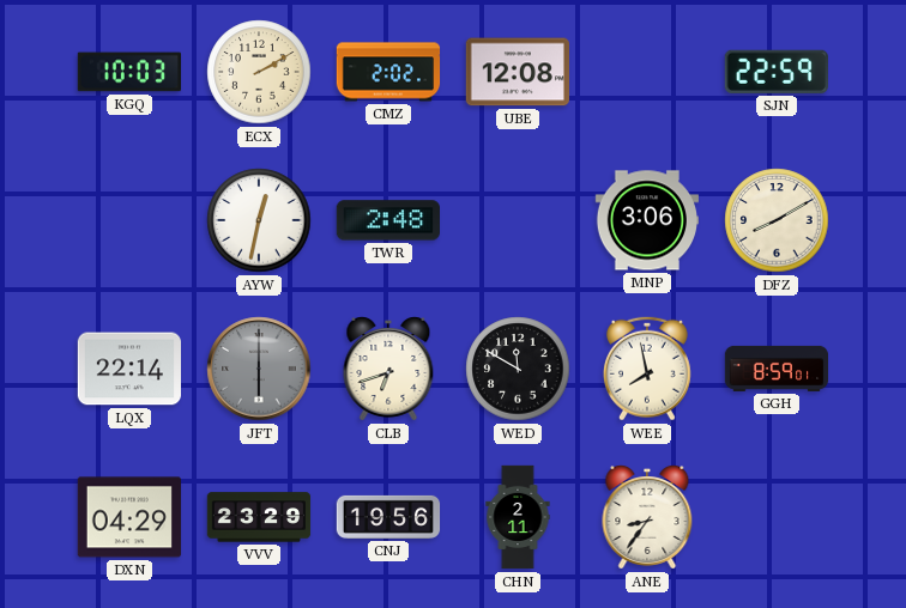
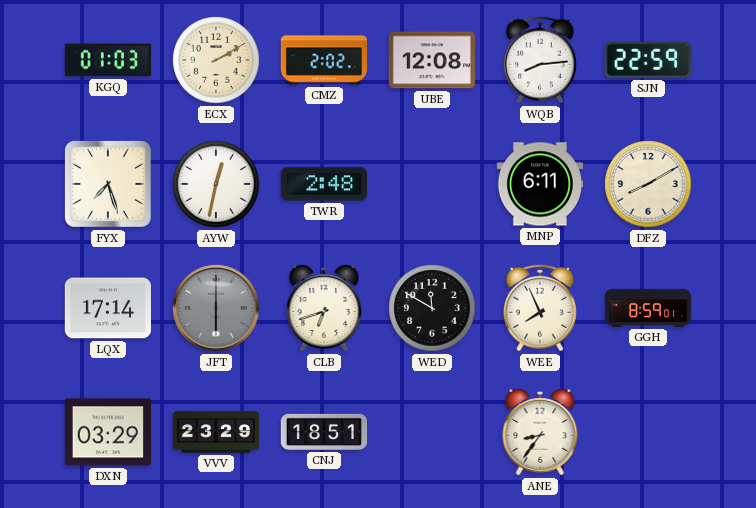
KGQ: 10:03 -> 01:03
WQB: none -> 8:14
FYX: none -> 7:27
MNP: 3:06 -> 6:11
LQX: 22:14 -> 17:14
WEE: 7:58 -> 7:56
DXN: 04:29 -> 03:29
CNJ: 19:56 -> 18:51
CHN: 2:11 -> none
